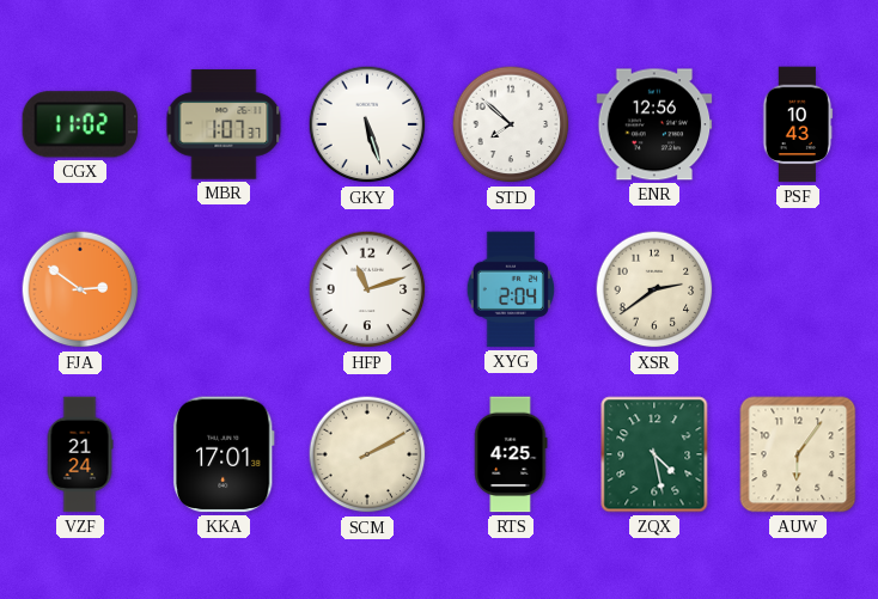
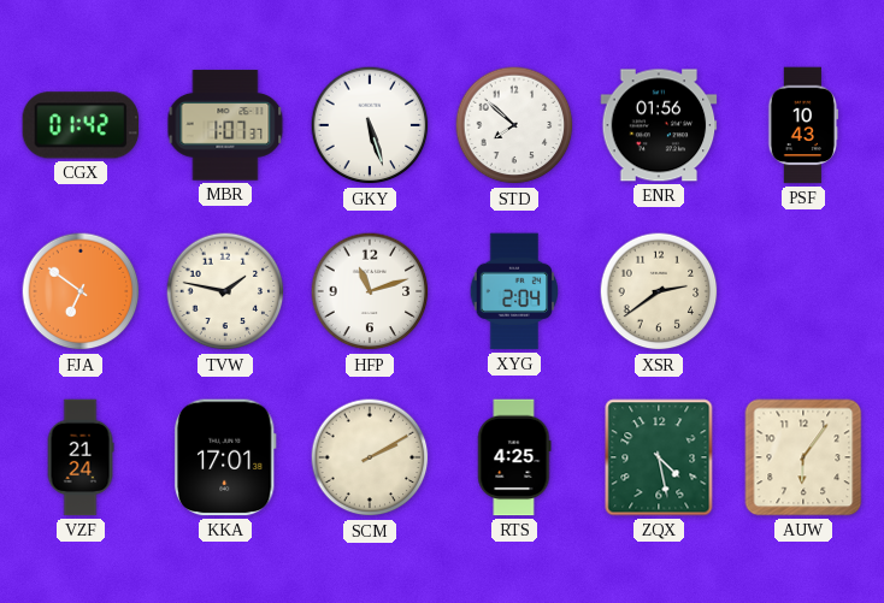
CGX: 11:02 -> 01:42
ENR: 12:56 -> 01:56
FJA: 2:51 -> 6:51
TVW: none -> 1:47
